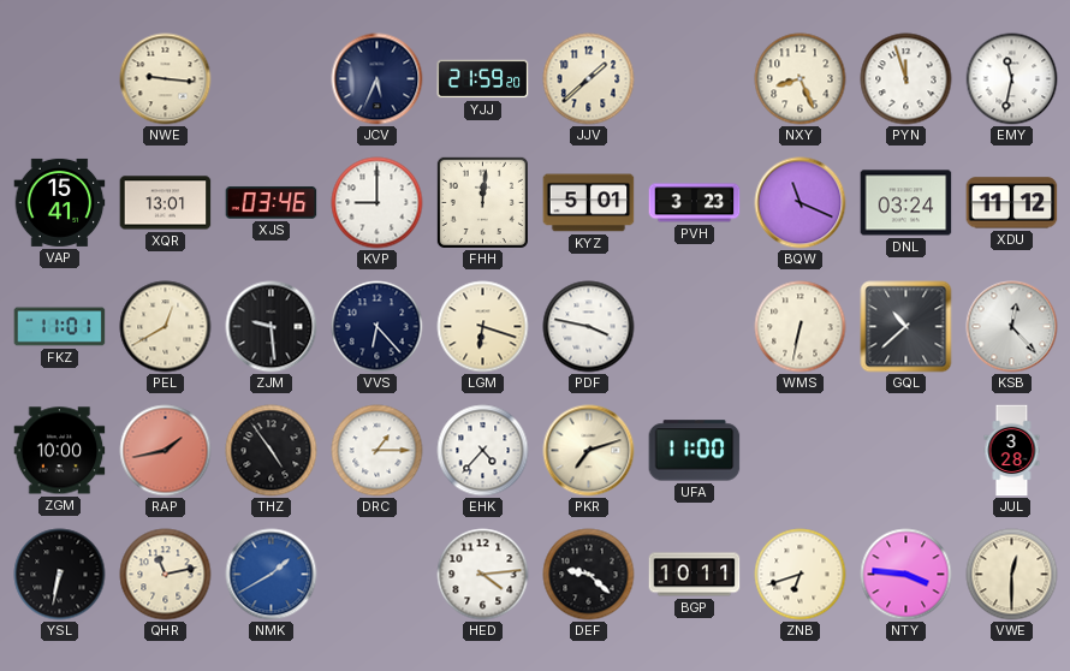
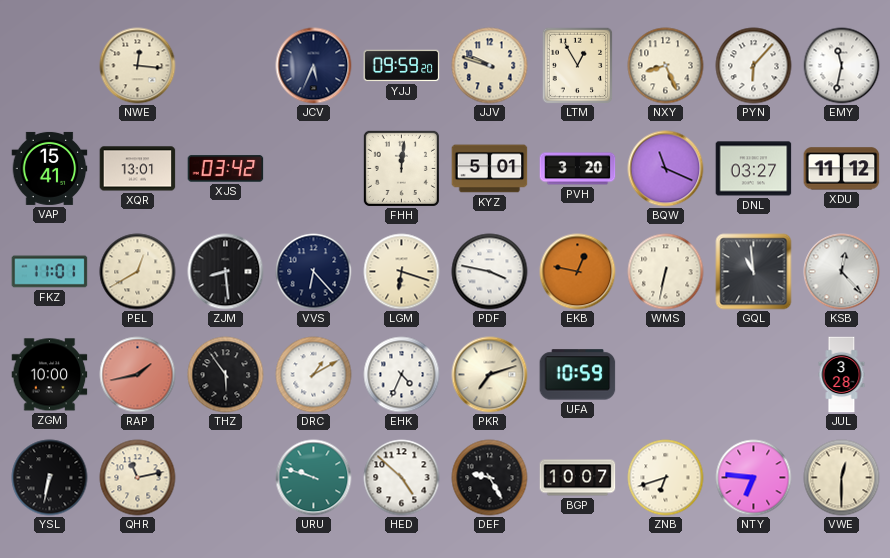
NWE: 9:16 -> 12:16
YJJ: 21:59 -> 09:59
JJV: 1:38 -> 9:48
LTM: none -> 12:55
PYN: 11:57 -> 6:07
XJS: 03:46 -> 03:42
KVP: 9:00 -> none
PVH: 3:23 -> 3:20
DNL: 03:24 -> 03:27
ZJM: 9:29 -> 8:29
EKB: none -> 12:47
GQL: 10:38 -> 10:59
THZ: 4:54 -> 5:54
DRC: 1:15 -> 1:10
EHK: 4:37 -> 4:34
UFA: 11:00 -> 10:59
NMK: 1:40 -> none
URU: none -> 9:48
HED: 4:14 -> 4:52
DEF: 9:22 -> 9:25
BGP: 10:11 -> 10:07
NTY: 3:46 -> 6:46
